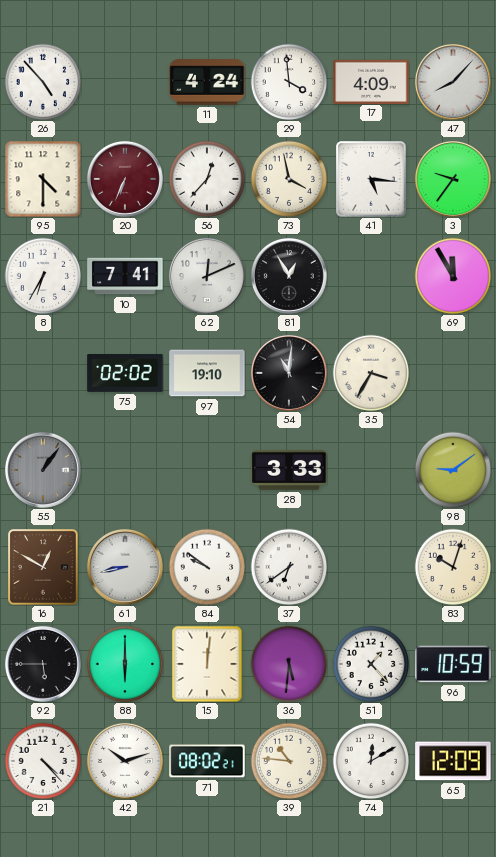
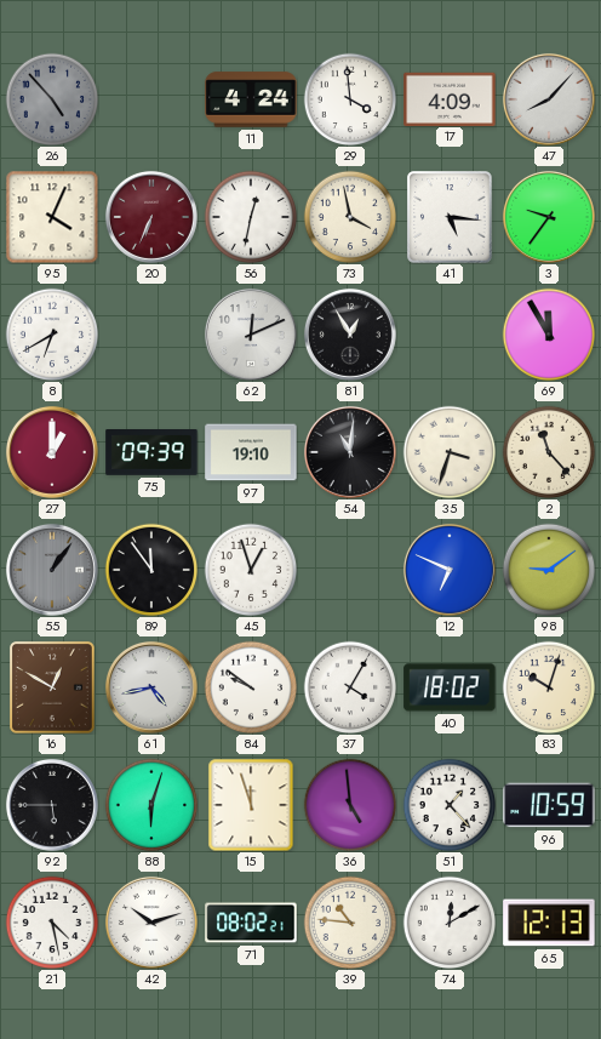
26 dial: white -> grey
95: 4:30 -> 4:04
56: 12:37 -> 12:32
8: 6:35 -> 6:40
10: 7:41 -> none
27: none -> 1:00
75: 02:02 -> 09:39
35: 3:35 -> 3:33
2: none -> 11:23
89: none -> 11:54
45: none -> 12:57
28: 3:33 -> none
12: none -> 6:49
61: 8:43 -> 4:43
37: 6:39 -> 4:05
40: none -> 18:02
88: 6:00 -> 6:03
15: 12:01 -> 11:57
36: 5:31 -> 4:59
21: 4:23 -> 4:28
65: 12:09 -> 12:13
